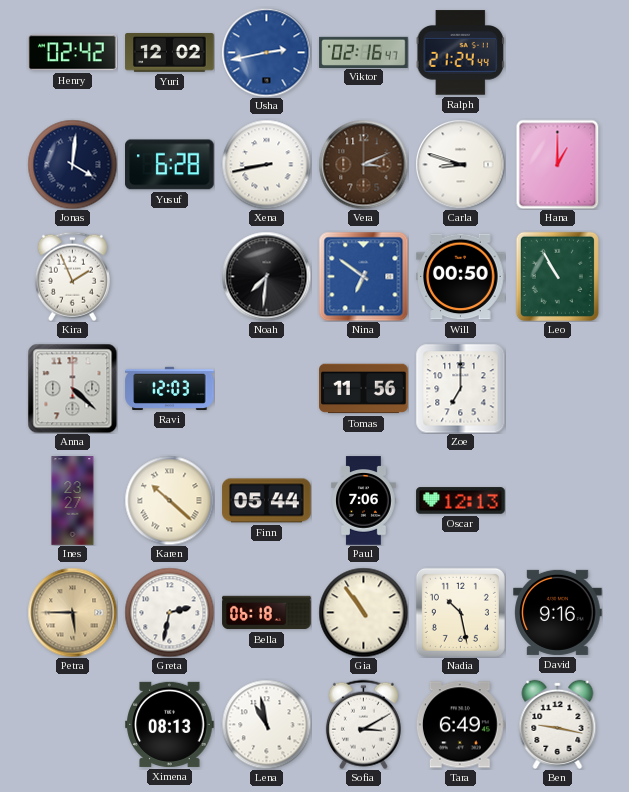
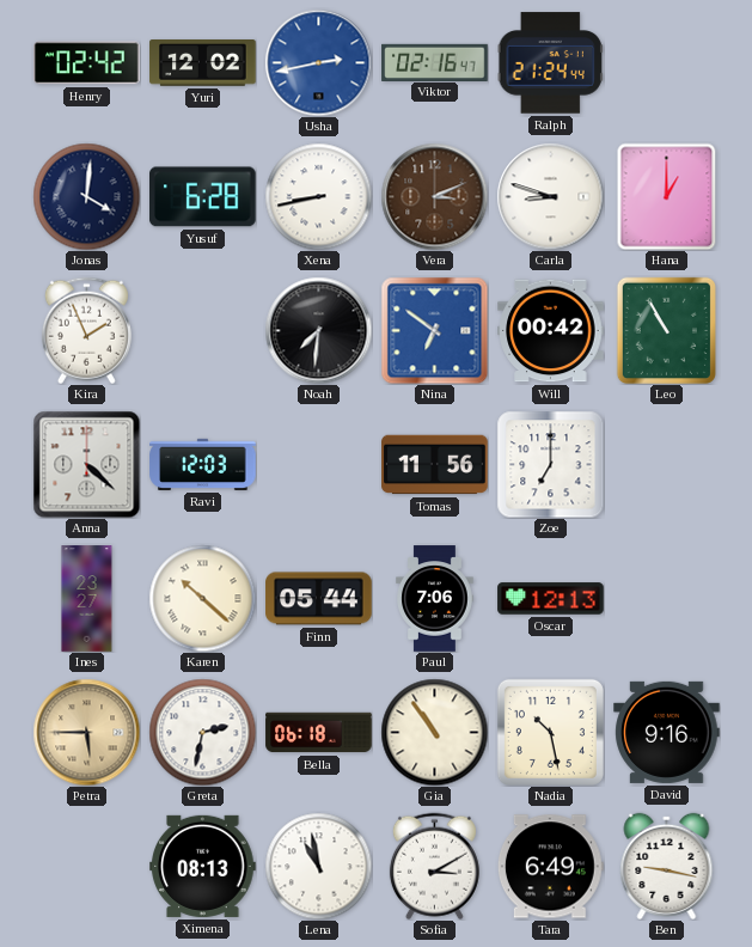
Will: 00:50 -> 00:42
